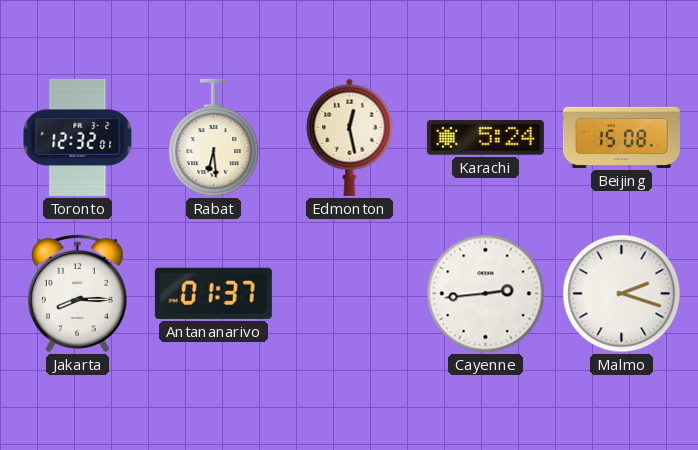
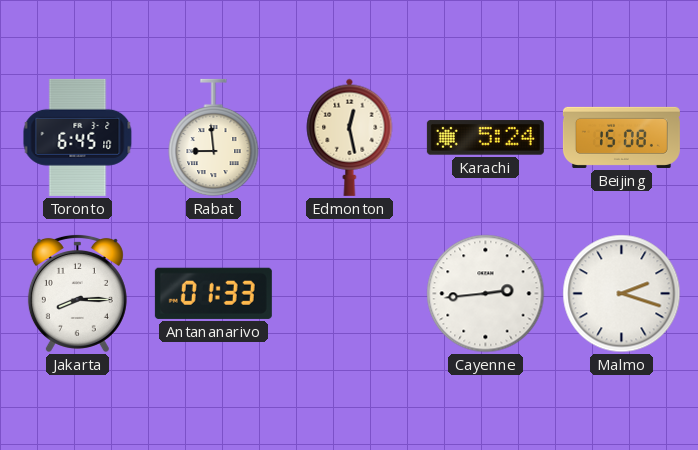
Toronto: 12:32 -> 6:45
Rabat: 6:29 -> 8:59
Antananarivo: 01:37 -> 01:33
